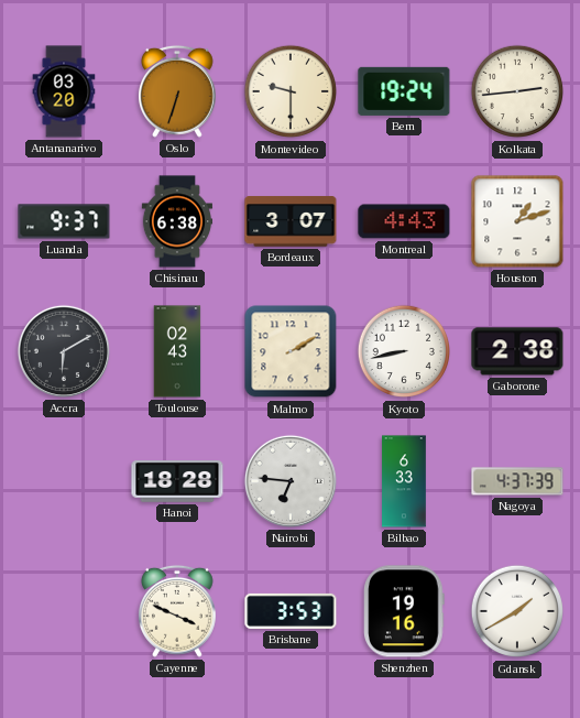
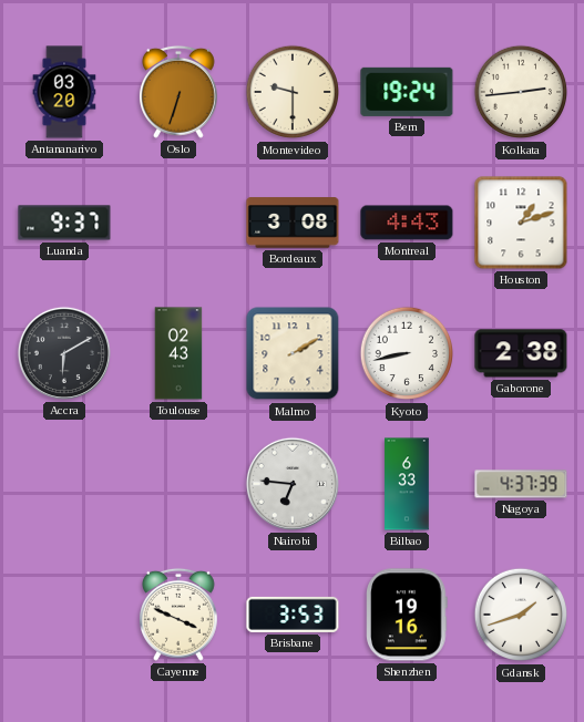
Chisinau: 6:38 -> none
Bordeaux: 3:07 -> 3:08
Hanoi: 18:28 -> none
Gdansk: 1:40 -> 1:42
